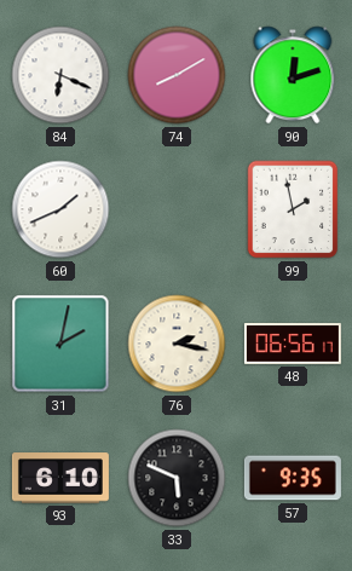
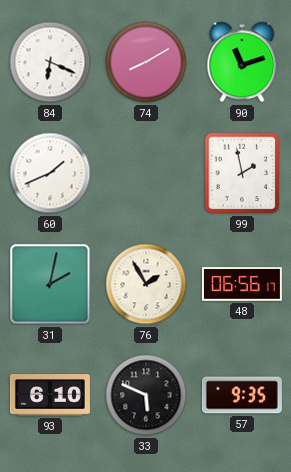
90: 12:12 -> 11:12
76: 2:17 -> 1:55
